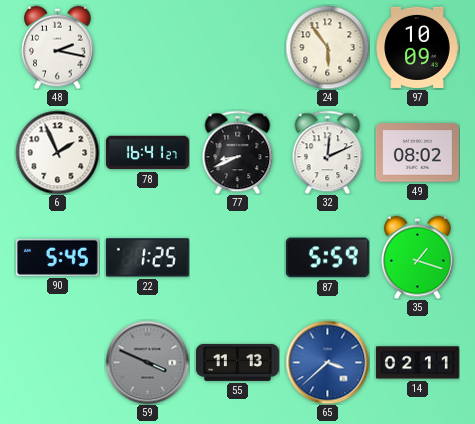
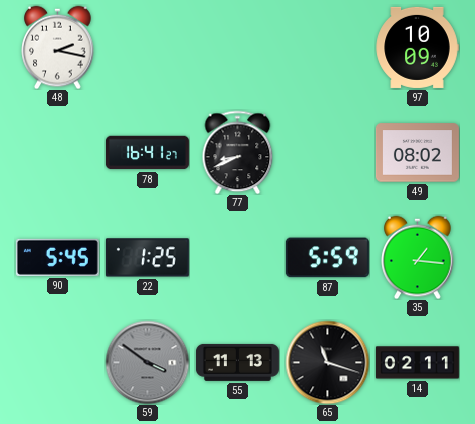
24: 5:54 -> none
6: 1:56 -> none
32: 12:11 -> none
35: 1:18 -> 1:16
59: 3:49 -> 3:51
65: 3:38 -> 11:18
65 dial: blue -> black
